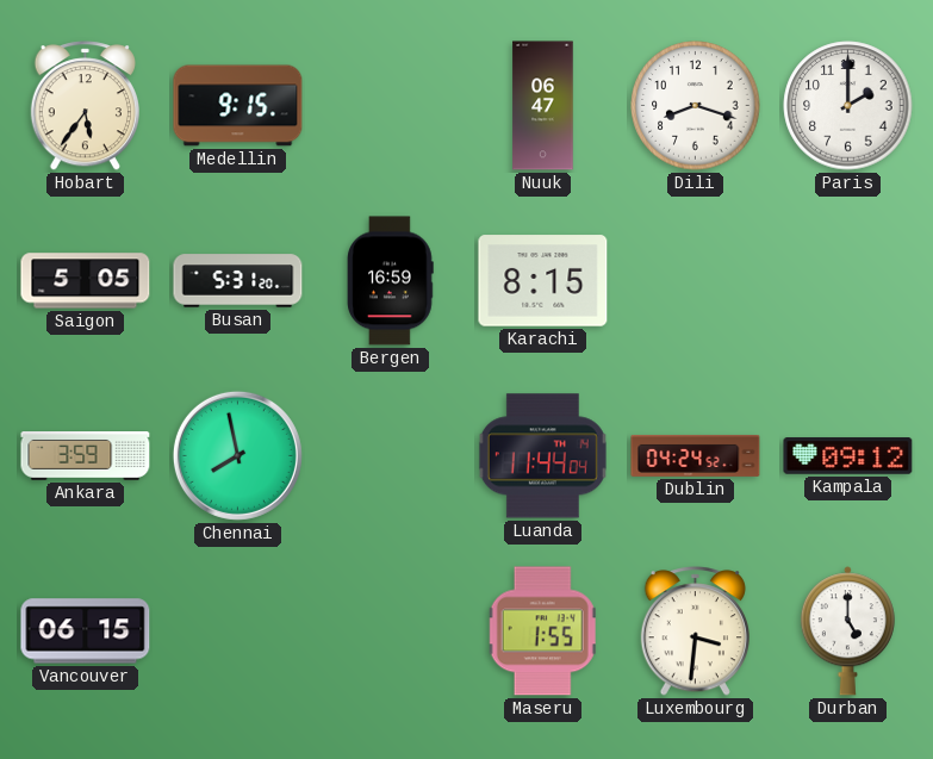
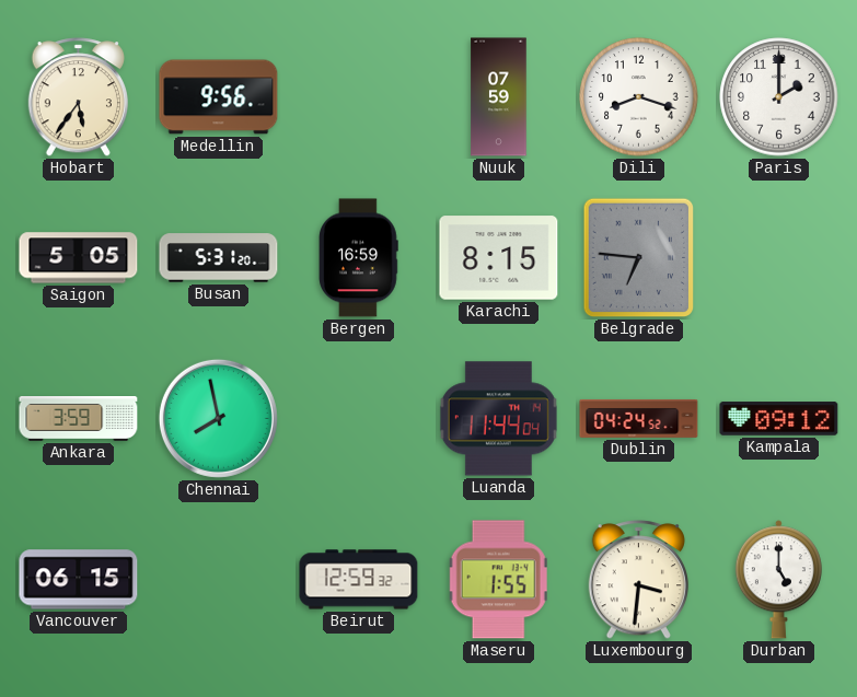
Medellin: 9:15 -> 9:56
Nuuk: 06:47 -> 07:59
Belgrade: none -> 6:46
Beirut: none -> 12:59
